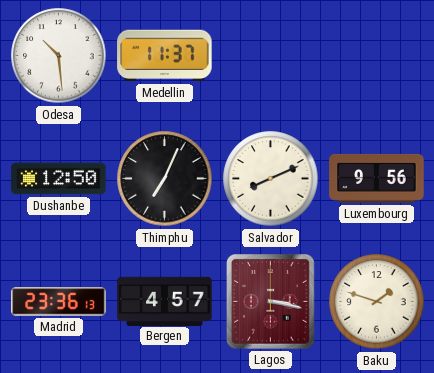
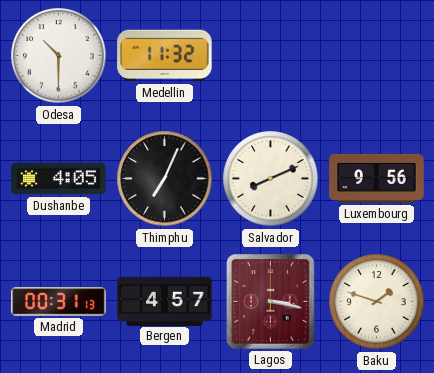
Odesa: 10:29 -> 10:30
Medellin: 11:37 -> 11:32
Dushanbe: 12:50 -> 4:05
Madrid: 23:36 -> 00:31
